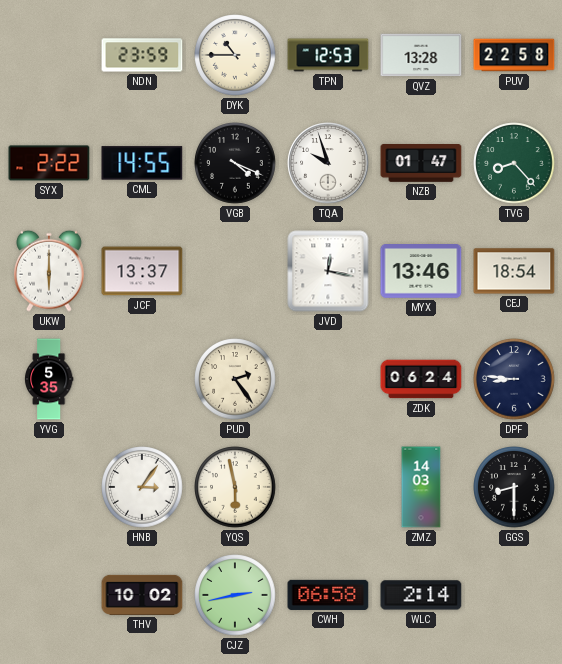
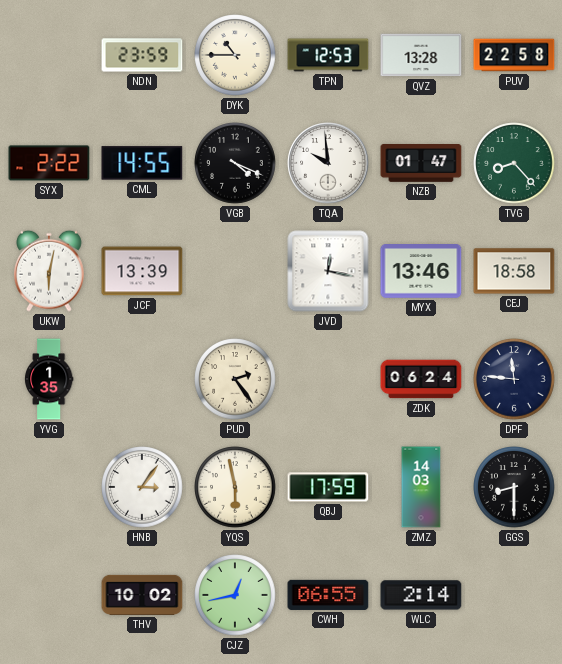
TQA: 9:57 -> 9:59
UKW: 6:00 -> 6:02
JCF: 13:37 -> 13:39
CEJ: 18:54 -> 18:58
YVG: 5:35 -> 1:35
DPF: 8:46 -> 11:46
QBJ: none -> 17:59
CJZ: 2:43 -> 12:43
CWH: 06:58 -> 06:55
